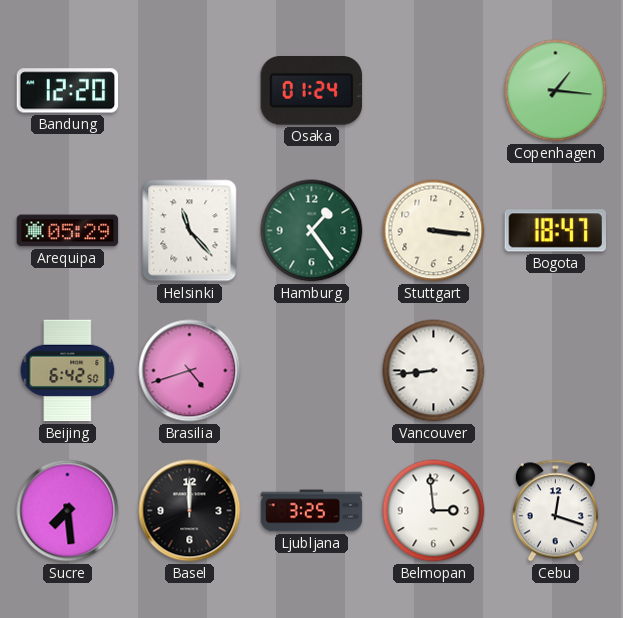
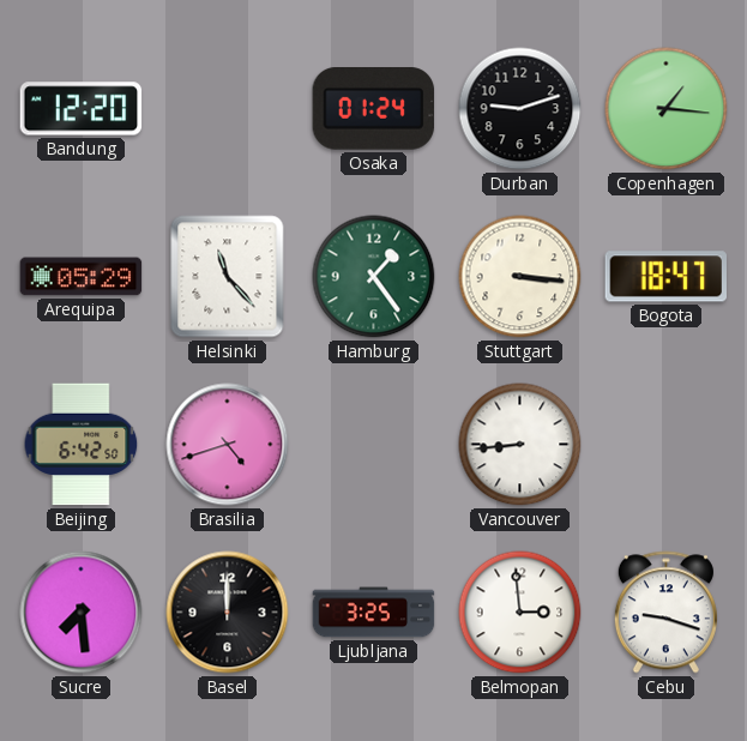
Durban: none -> 9:12
Cebu: 12:18 -> 9:18
